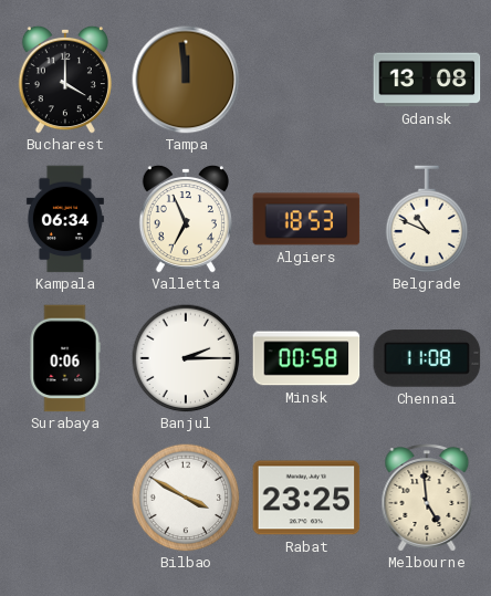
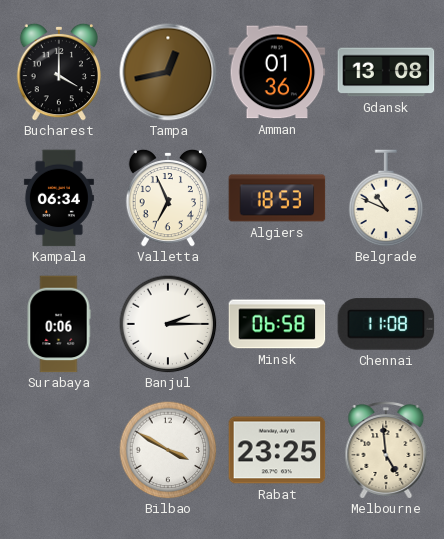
Tampa: 11:59 -> 12:43
Amman: none -> 01:36
Minsk: 00:58 -> 06:58
